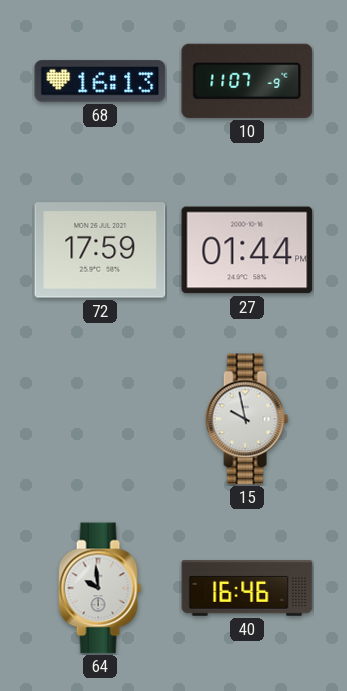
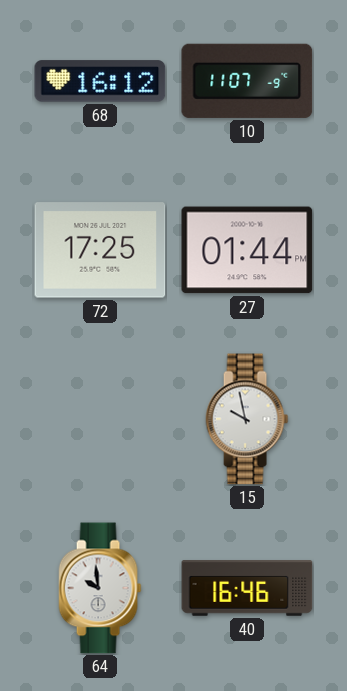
68: 16:13 -> 16:12
72: 17:59 -> 17:25
